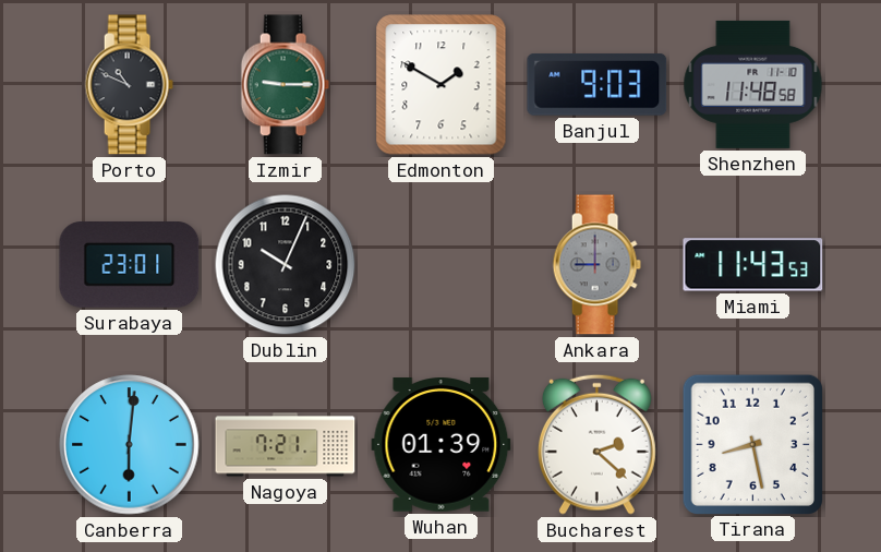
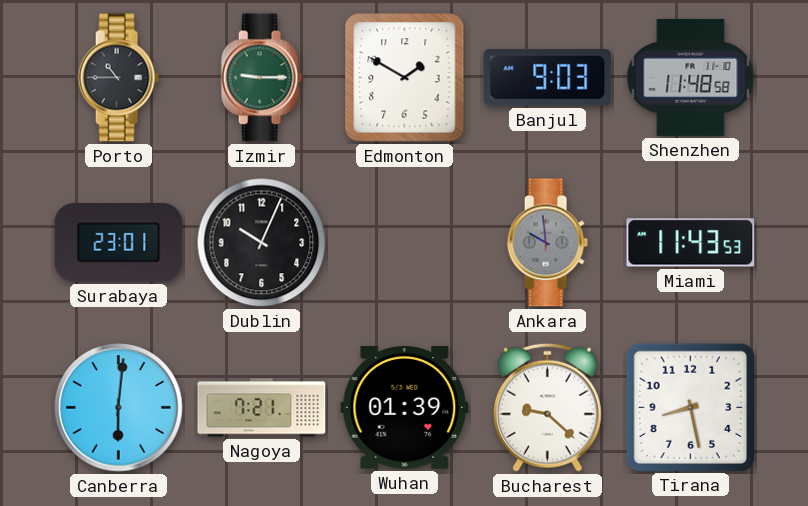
Porto: 10:49 -> 10:45
Ankara: 9:00 -> 9:59
Bucharest: 2:22 -> 9:22
